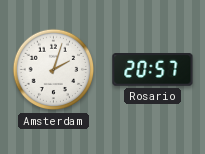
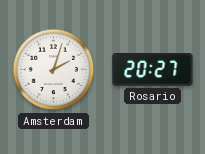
Rosario: 20:57 -> 20:27
